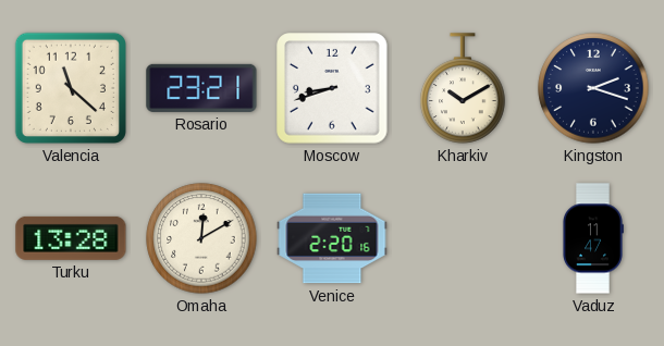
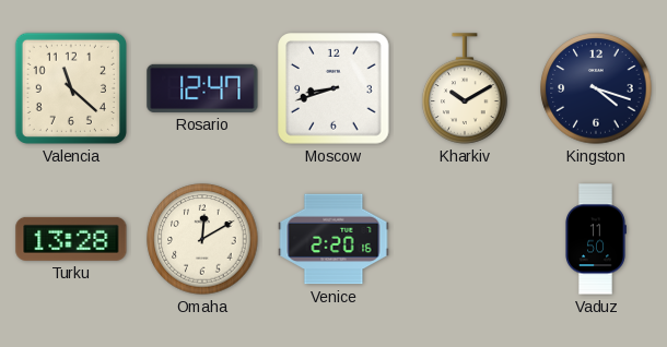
Rosario: 23:21 -> 12:47
Kingston: 2:18 -> 4:18
Vaduz: 11:47 -> 11:50
